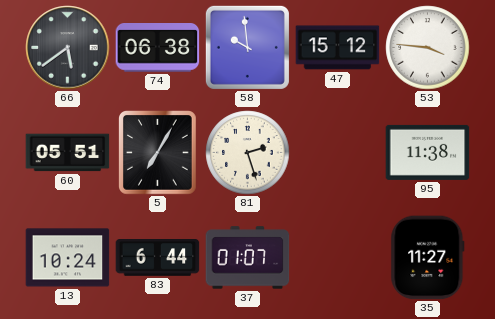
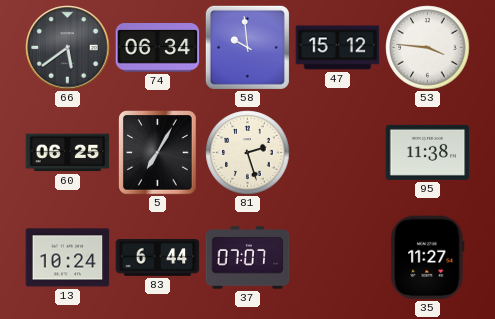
74: 06:38 -> 06:34
60: 05:51 -> 06:25
37: 01:07 -> 07:07
